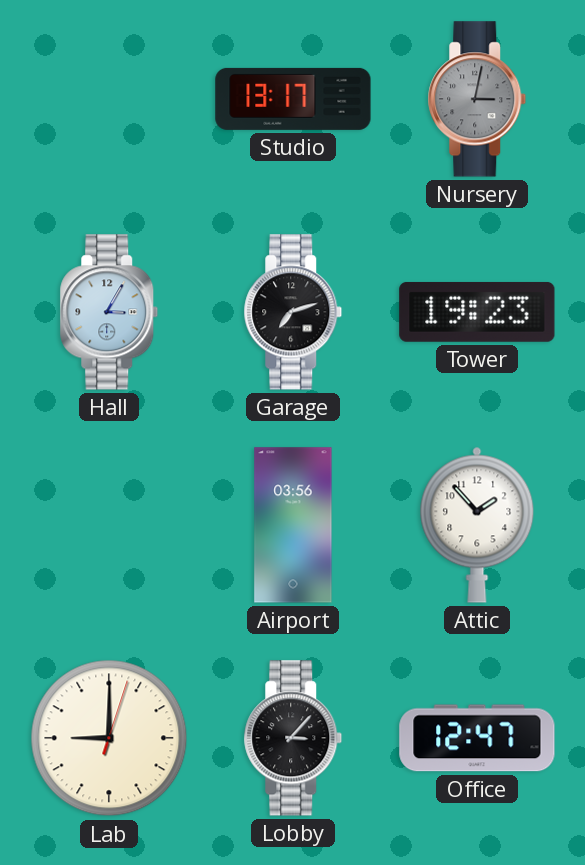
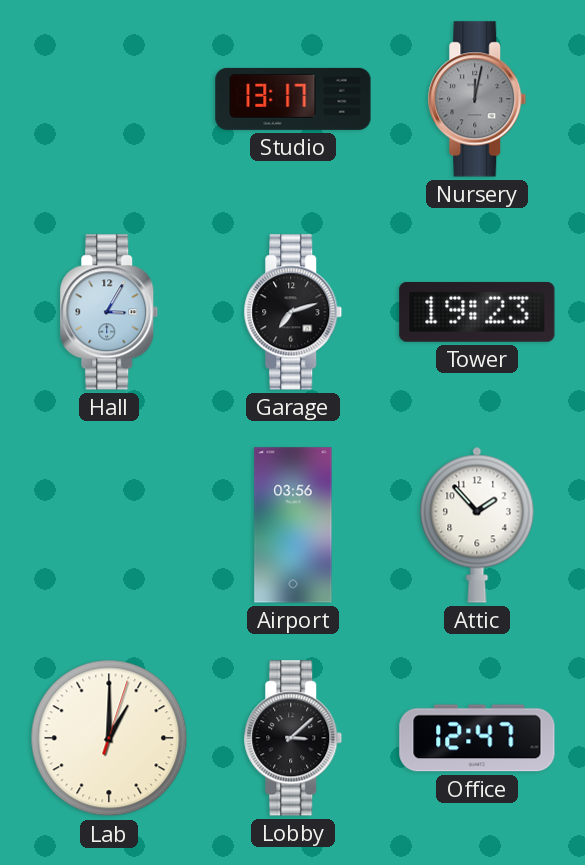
Nursery: 3:02 -> 12:02
Lab: 9:00 -> 1:00
Lobby: 3:07 -> 3:08
